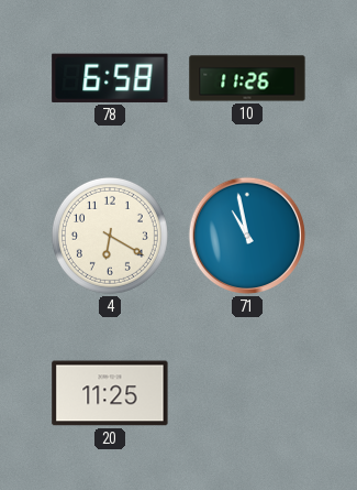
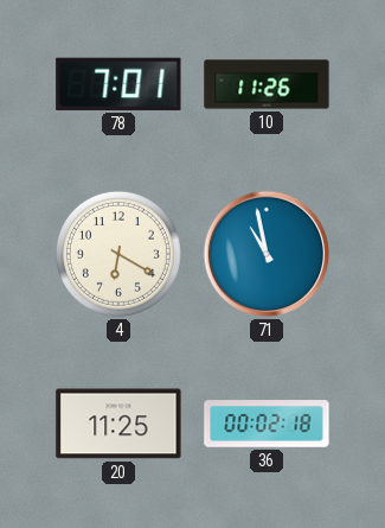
78: 6:58 -> 7:01
36: none -> 00:02
